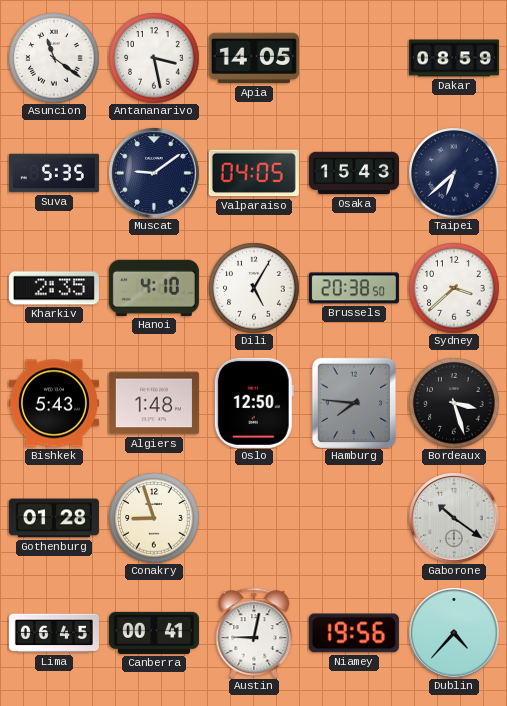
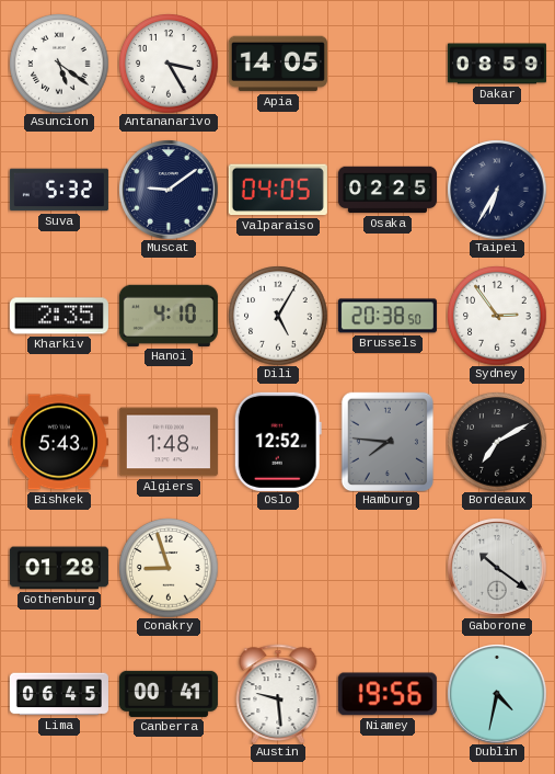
Asuncion: 11:21 -> 5:21
Antananarivo: 3:28 -> 3:25
Suva: 5:35 -> 5:32
Osaka: 15:43 -> 02:25
Taipei: 6:38 -> 6:35
Sydney: 3:38 -> 2:54
Oslo: 12:50 -> 12:52
Bordeaux: 3:27 -> 7:10
Austin: 9:02 -> 9:29
Dublin: 4:37 -> 4:32
